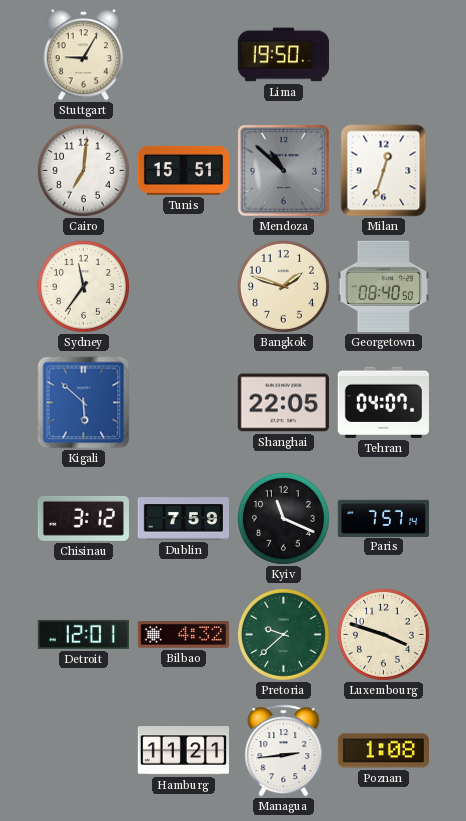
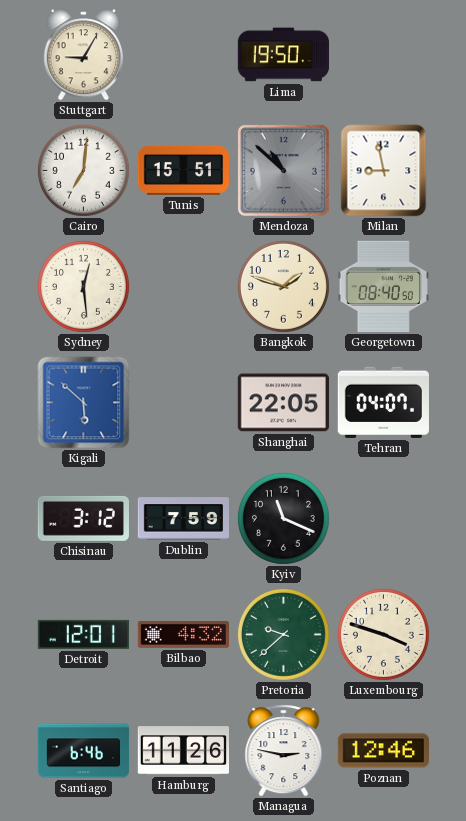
Milan: 12:33 -> 8:58
Sydney: 11:36 -> 12:29
Paris: 7:57 -> none
Santiago: none -> 6:46
Hamburg: 11:21 -> 11:26
Managua: 2:44 -> 2:47
Poznan: 1:08 -> 12:46
